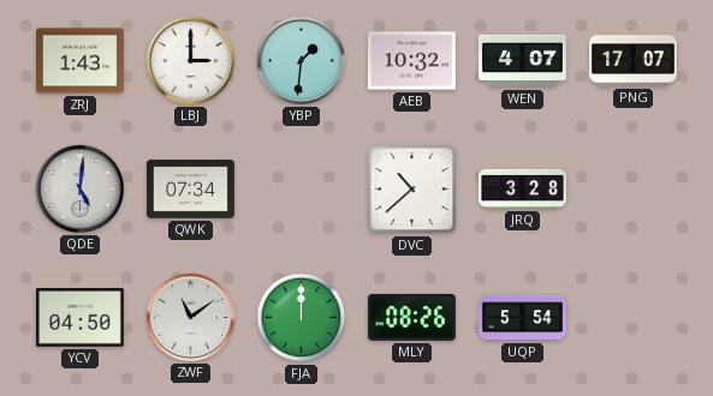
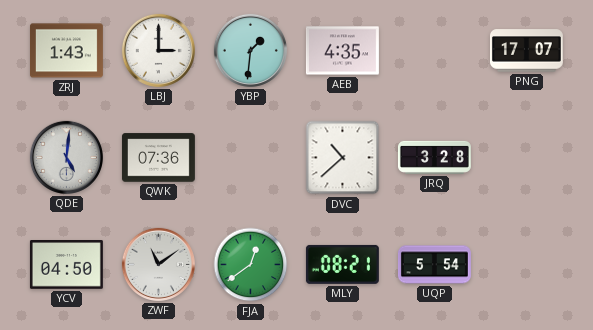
AEB: 10:32 -> 4:35
WEN: 4:07 -> none
QWK: 07:34 -> 07:36
FJA: 12:00 -> 12:39
MLY: 08:26 -> 08:21
